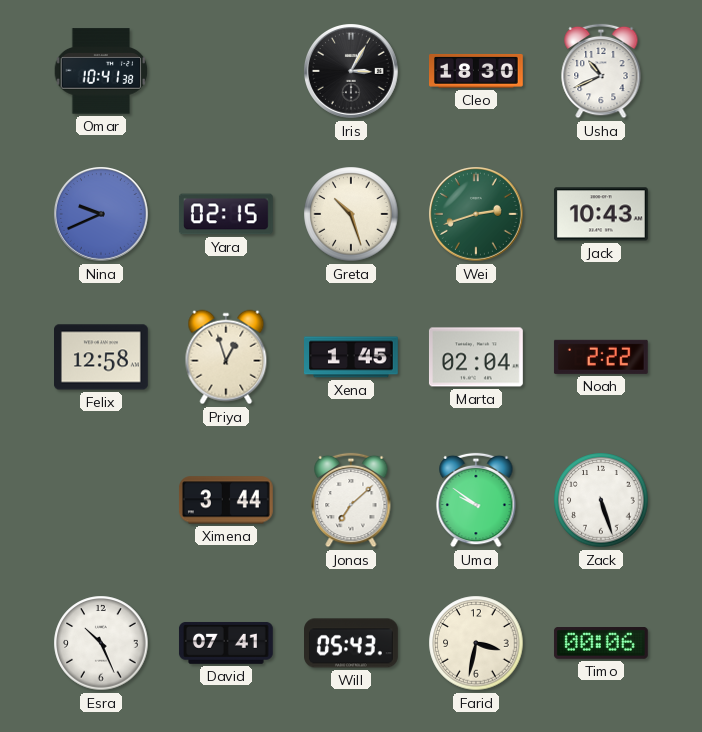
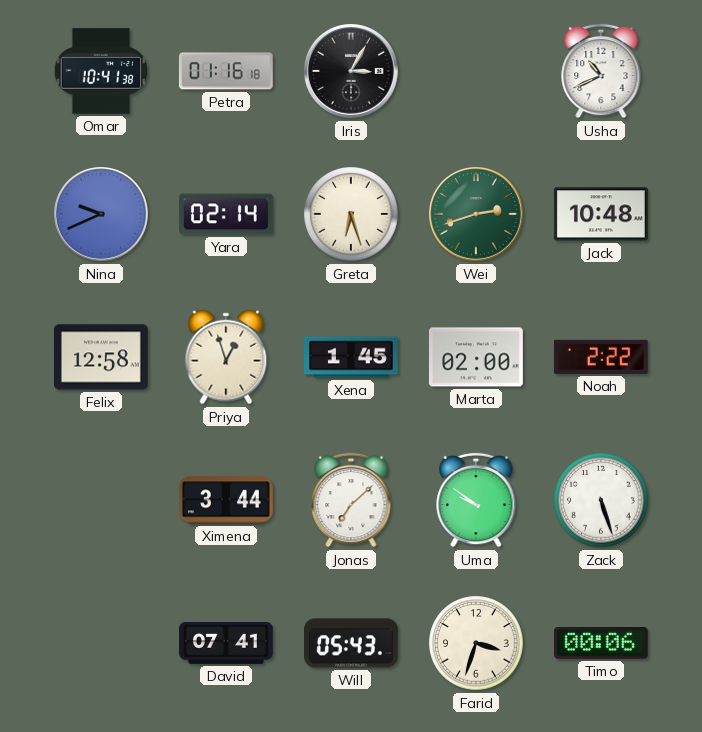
Petra: none -> 01:16
Cleo: 18:30 -> none
Yara: 02:15 -> 02:14
Greta: 10:27 -> 6:27
Jack: 10:43 -> 10:48
Marta: 02:04 -> 02:00
Esra: 10:26 -> none
Farid: 3:32 -> 3:33
